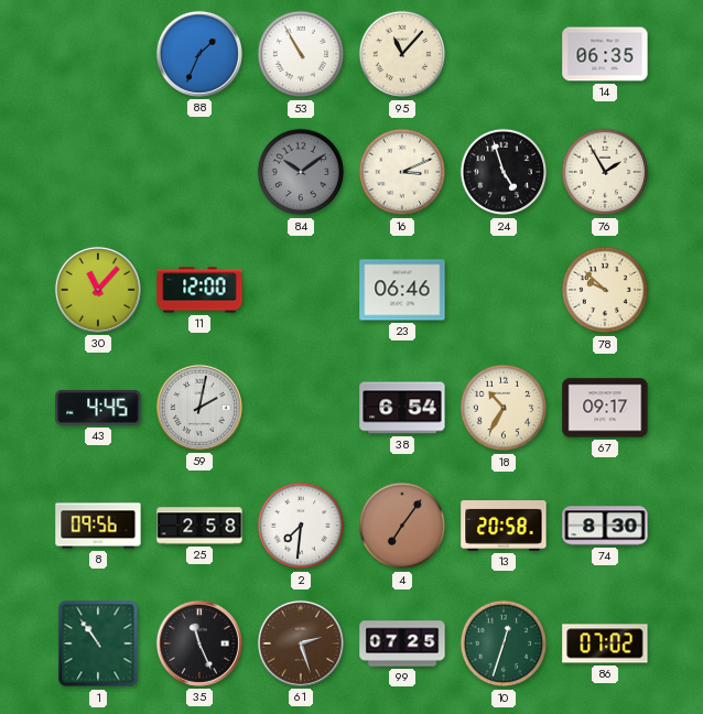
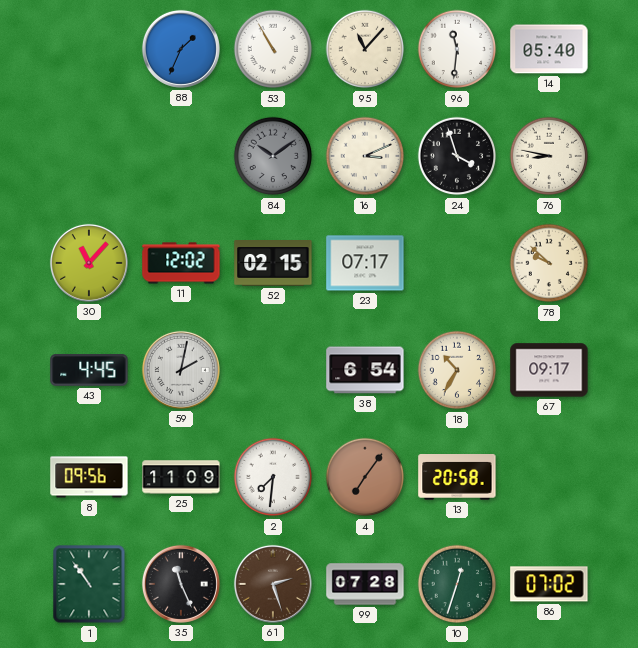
96: none -> 11:31
14: 06:35 -> 05:40
24: 4:57 -> 3:57
76: 1:55 -> 8:47
11: 12:00 -> 12:02
52: none -> 02:15
23: 06:46 -> 07:17
25: 2:58 -> 11:09
74: 8:30 -> none
99: 07:25 -> 07:28
